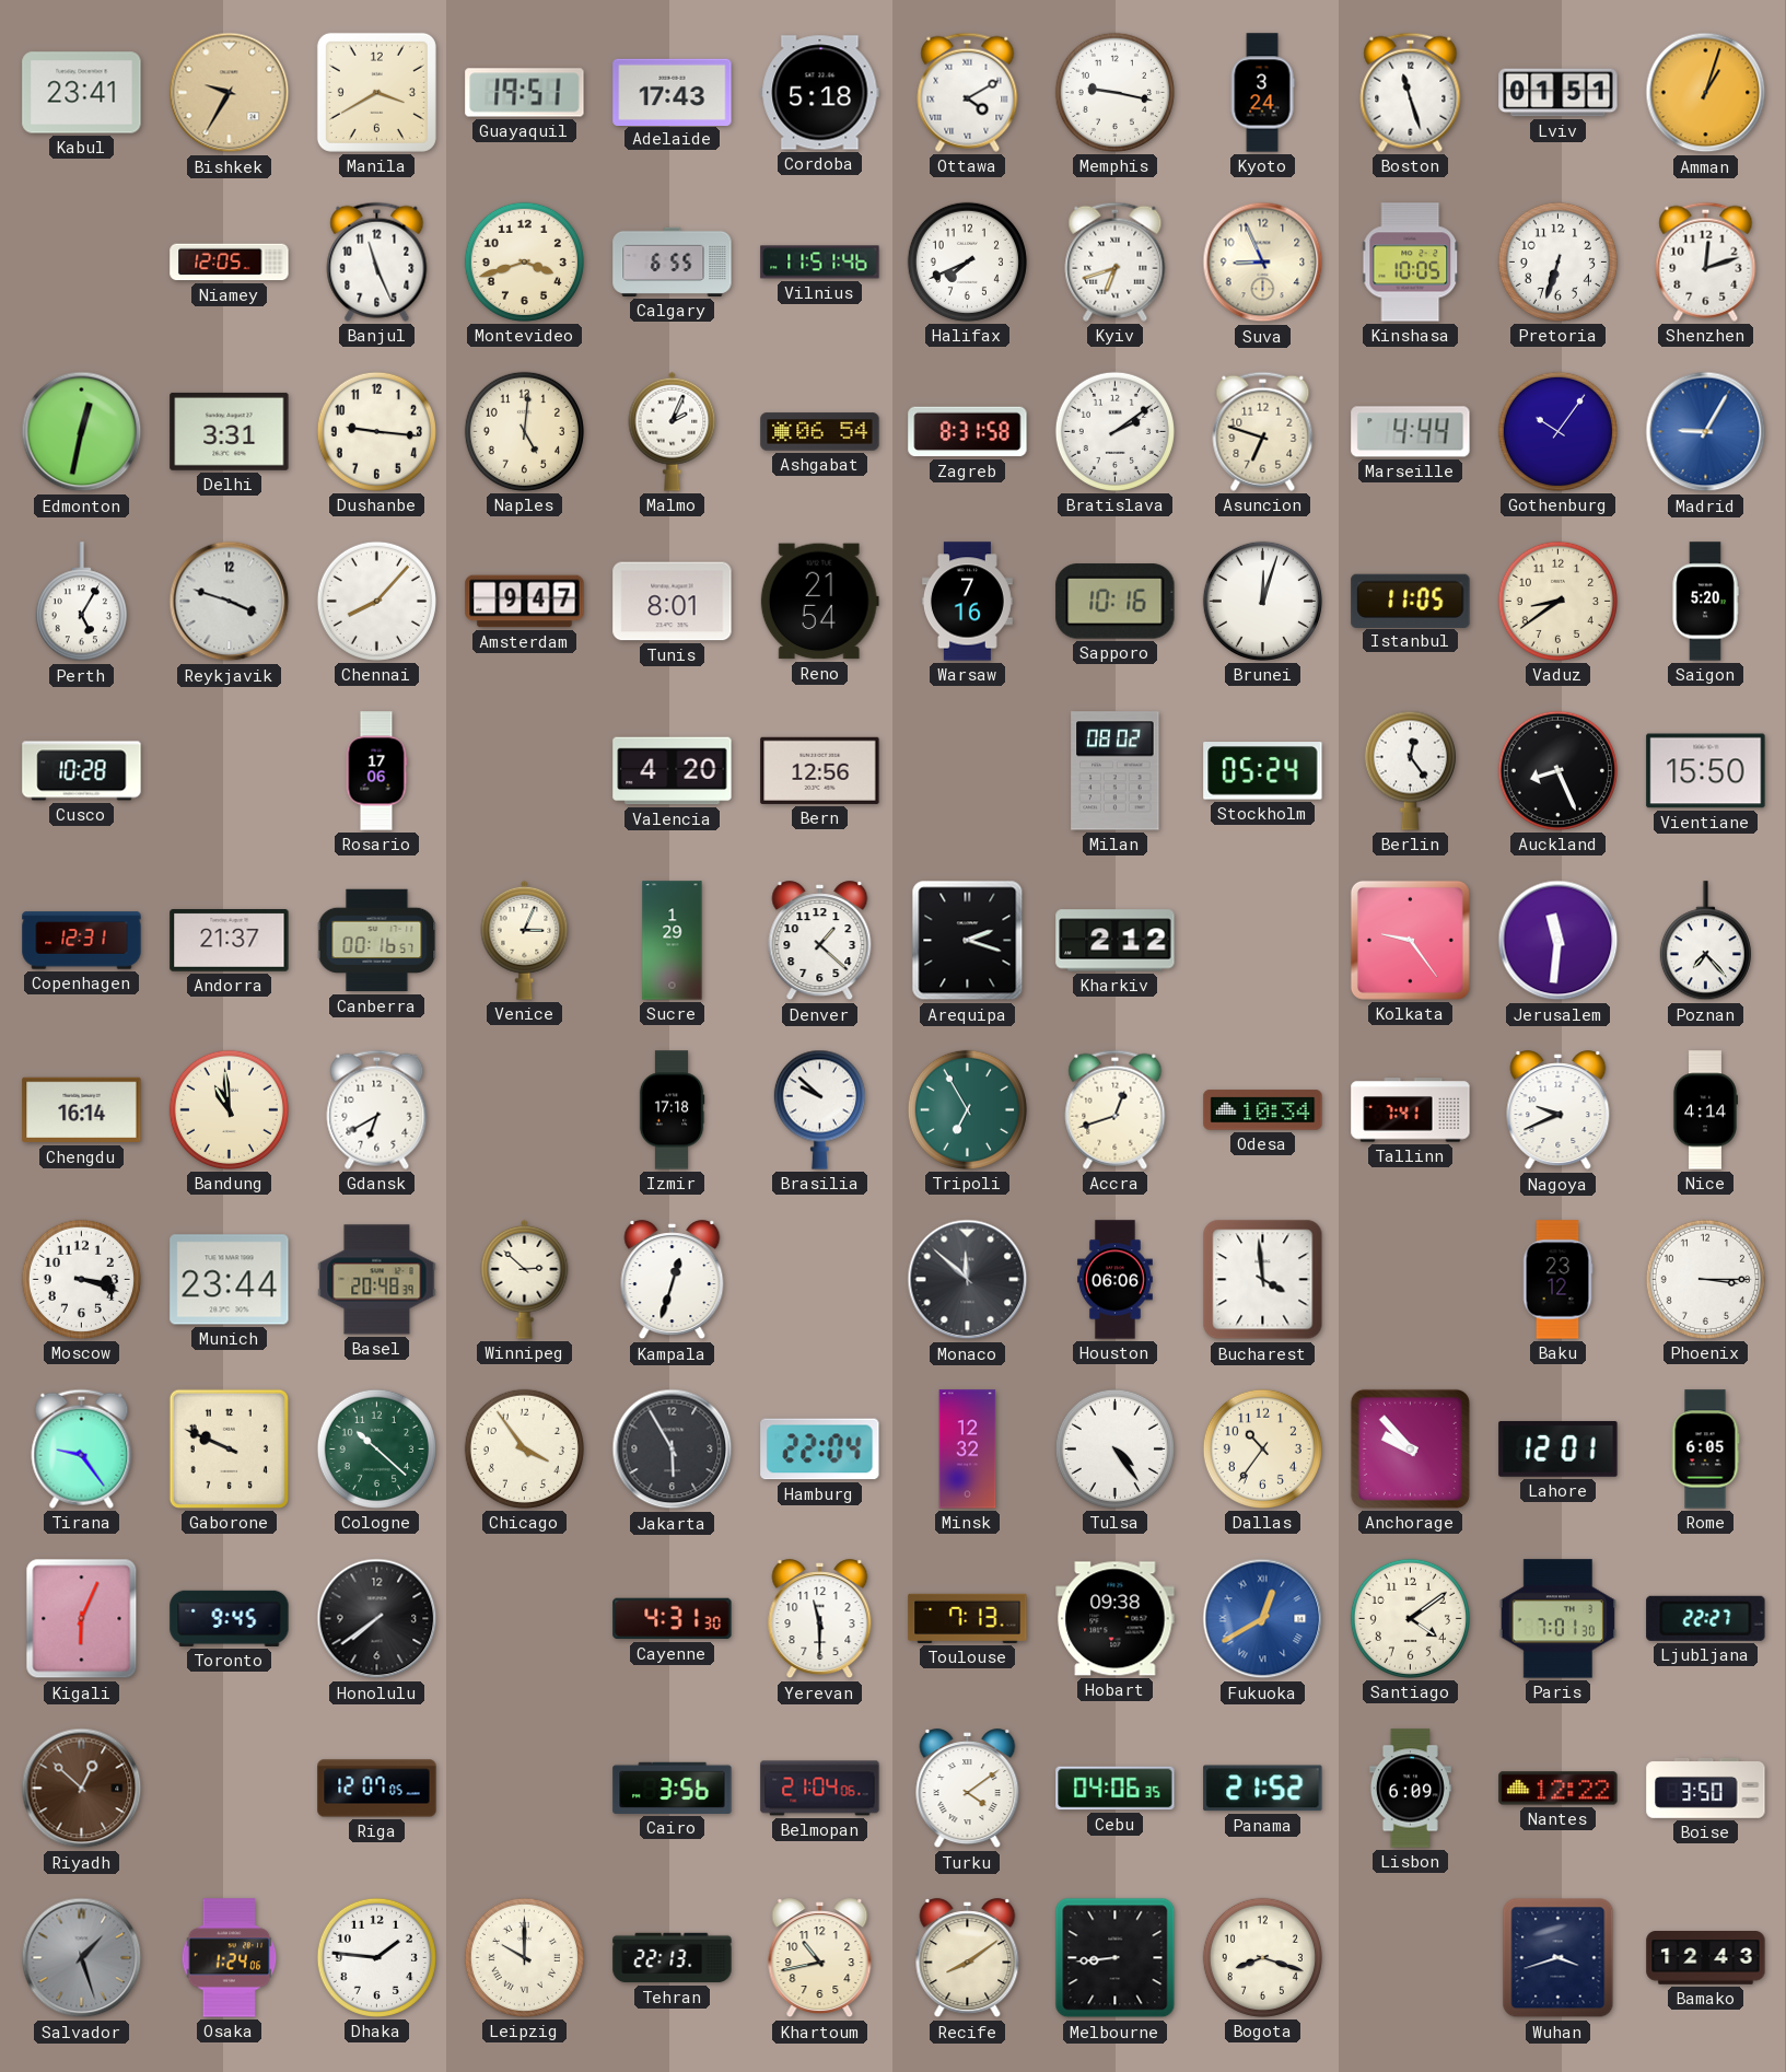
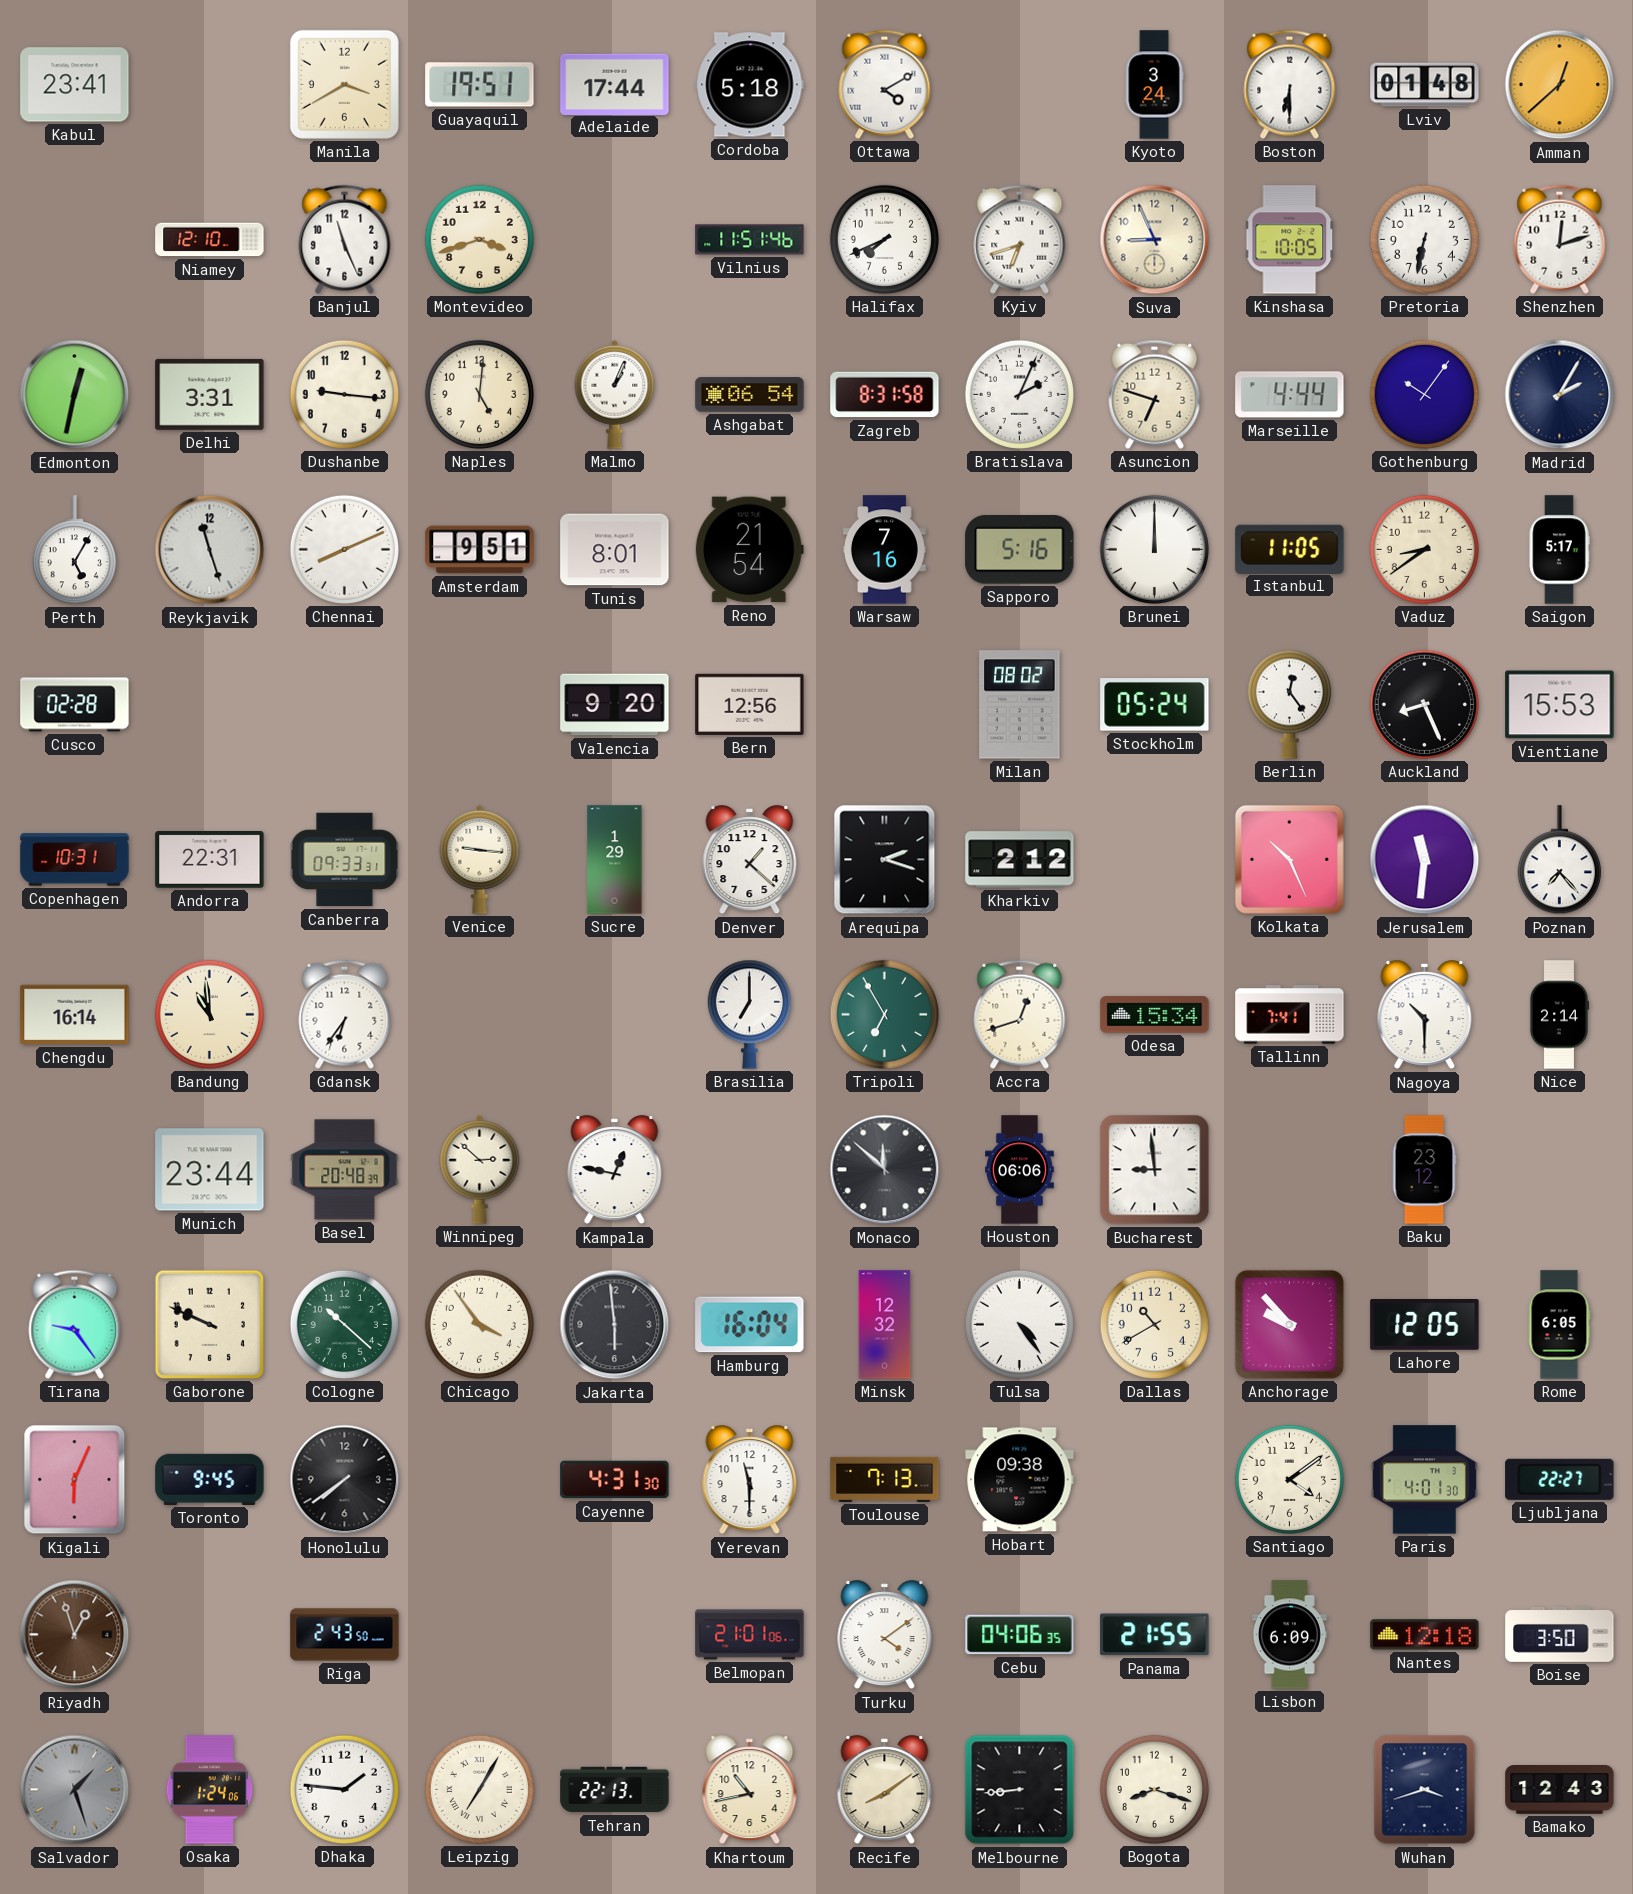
Bishkek: 9:35 -> none
Adelaide: 17:43 -> 17:44
Memphis: 9:17 -> none
Boston: 11:27 -> 6:30
Lviv: 01:51 -> 01:48
Amman: 1:03 -> 12:38
Niamey: 12:05 -> 12:10
Calgary: 6:55 -> none
Pretoria: 6:33 -> 6:32
Malmo: 2:04 -> 1:04
Bratislava: 2:09 -> 2:04
Madrid: 9:05 -> 2:05
Madrid dial: blue -> navy
Reykjavik: 3:48 -> 11:27
Chennai: 8:07 -> 8:11
Amsterdam: 9:47 -> 9:51
Sapporo: 10:16 -> 5:16
Brunei: 12:03 -> 12:00
Saigon: 5:20 -> 5:17
Cusco: 10:28 -> 02:28
Rosario: 17:06 -> none
Valencia: 4:20 -> 9:20
Vientiane: 15:50 -> 15:53
Copenhagen: 12:31 -> 10:31
Andorra: 21:37 -> 22:31
Canberra: 00:16 -> 09:33
Venice: 3:04 -> 9:16
Kolkata: 9:24 -> 10:26
Gdansk: 6:40 -> 6:36
Izmir: 17:18 -> none
Brasilia: 9:52 -> 7:00
Odesa: 10:34 -> 15:34
Nagoya: 9:41 -> 10:30
Nice: 4:14 -> 2:14
Moscow: 3:18 -> none
Kampala: 12:33 -> 12:47
Bucharest: 3:59 -> 8:59
Phoenix: 3:15 -> none
Jakarta: 5:55 -> 5:59
Hamburg: 22:04 -> 16:04
Dallas: 10:36 -> 10:40
Lahore: 12:01 -> 12:05
Fukuoka: 12:40 -> none
Paris: 7:01 -> 4:01
Riyadh: 12:52 -> 12:57
Riga: 12:07 -> 2:43
Cairo: 3:56 -> none
Belmopan: 21:04 -> 21:01
Panama: 21:52 -> 21:55
Nantes: 12:22 -> 12:18
Leipzig: 10:00 -> 7:05
